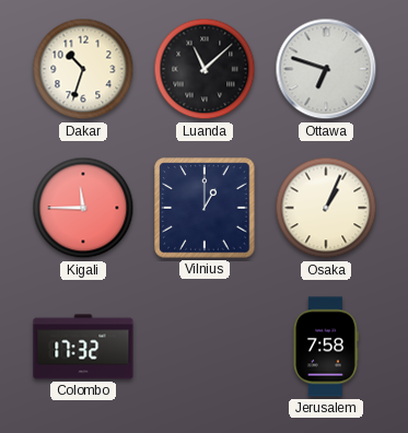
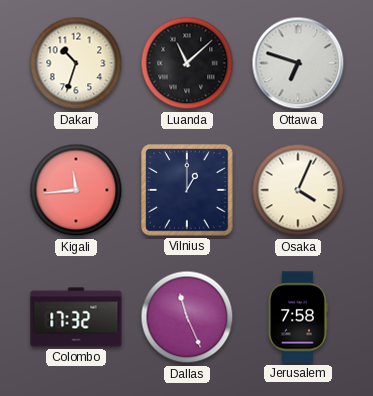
Kigali: 11:45 -> 11:44
Osaka: 1:04 -> 4:04
Dallas: none -> 11:26
